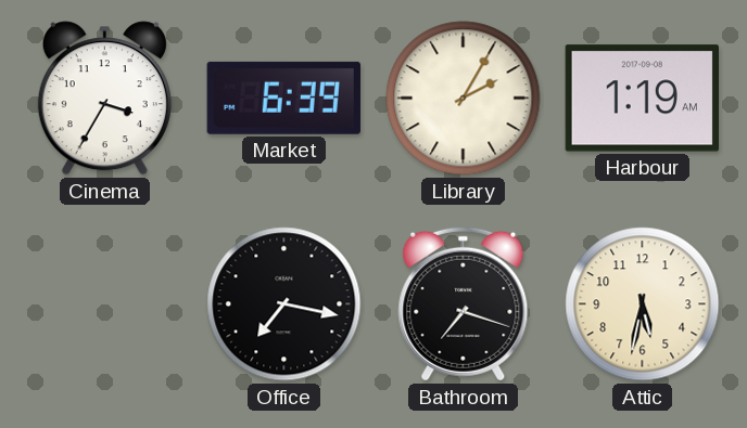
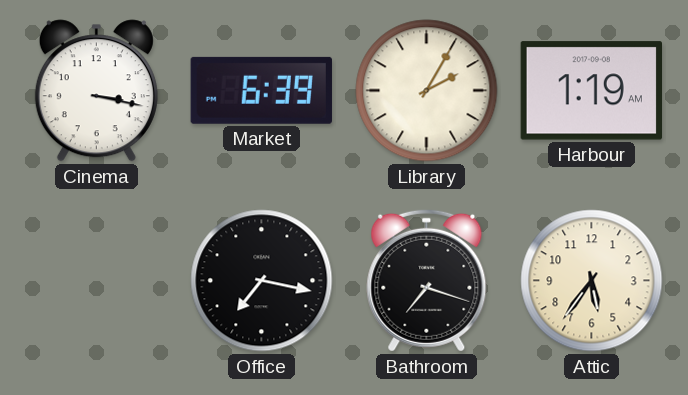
Cinema: 3:35 -> 3:17
Attic: 5:32 -> 5:36
